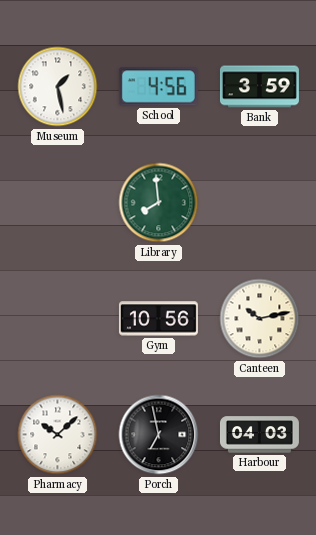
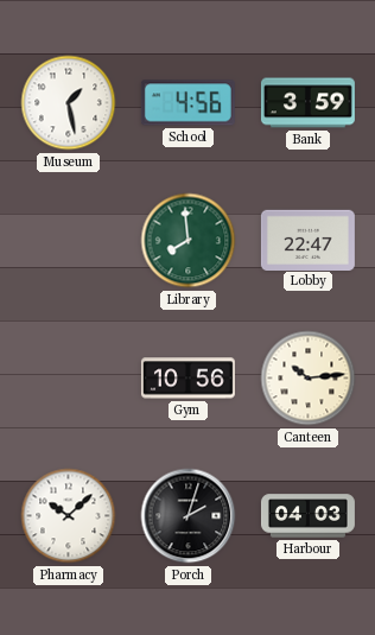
Lobby: none -> 22:47
Canteen: 10:13 -> 10:14
Porch: 6:58 -> 2:03
